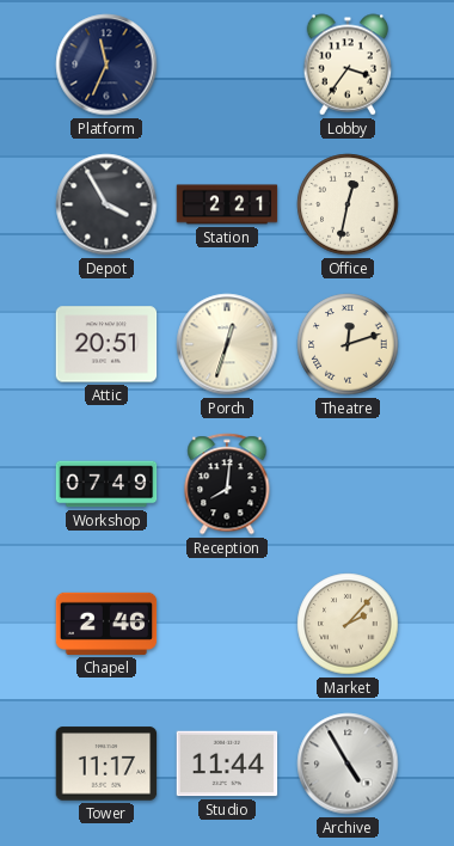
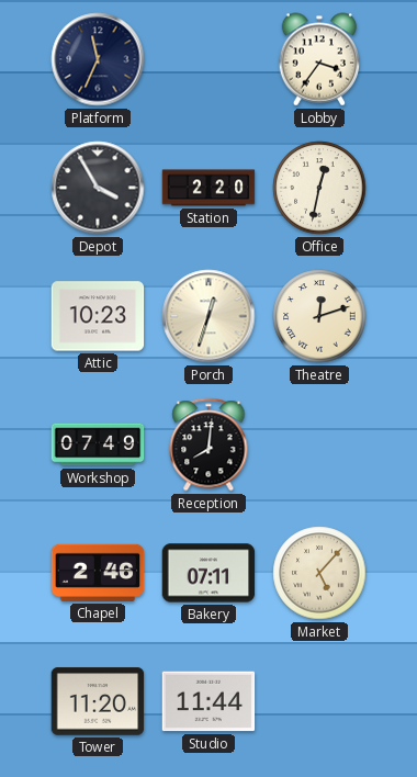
Station: 2:21 -> 2:20
Attic: 20:51 -> 10:23
Bakery: none -> 07:11
Market: 2:07 -> 5:07
Tower: 11:17 -> 11:20
Archive: 4:55 -> none
